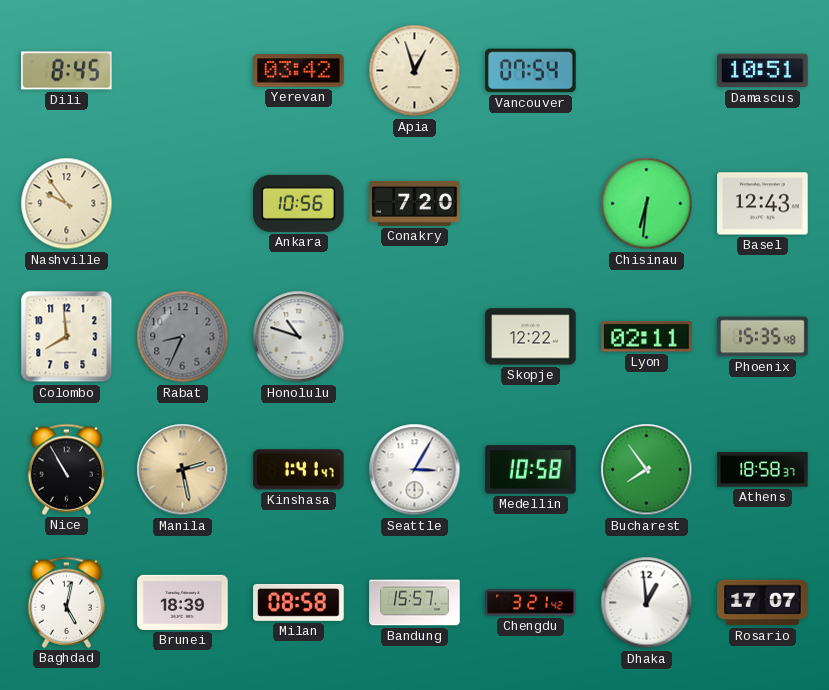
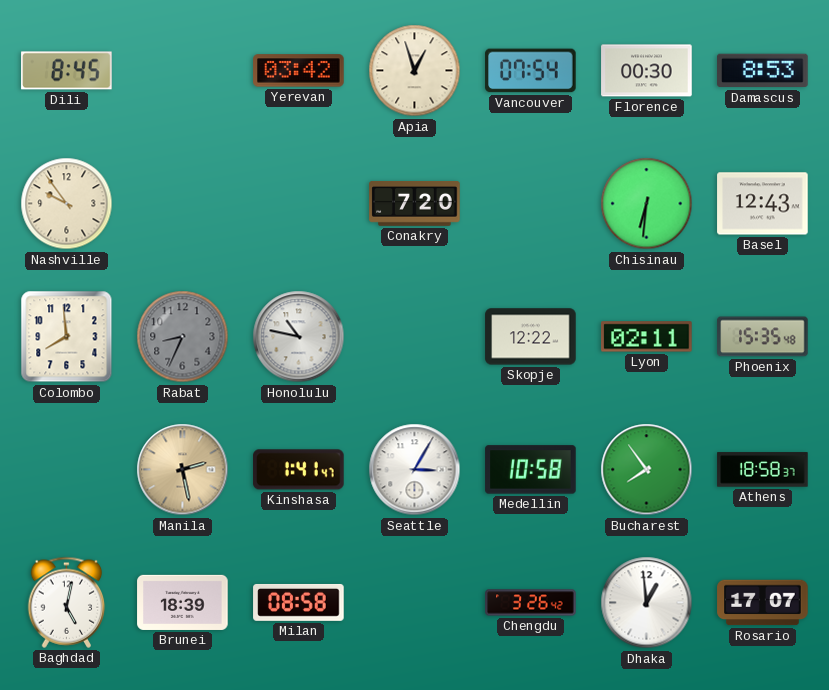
Florence: none -> 00:30
Damascus: 10:51 -> 8:53
Ankara: 10:56 -> none
Honolulu: 10:48 -> 10:47
Nice: 10:55 -> none
Bandung: 15:57 -> none
Chengdu: 3:21 -> 3:26
